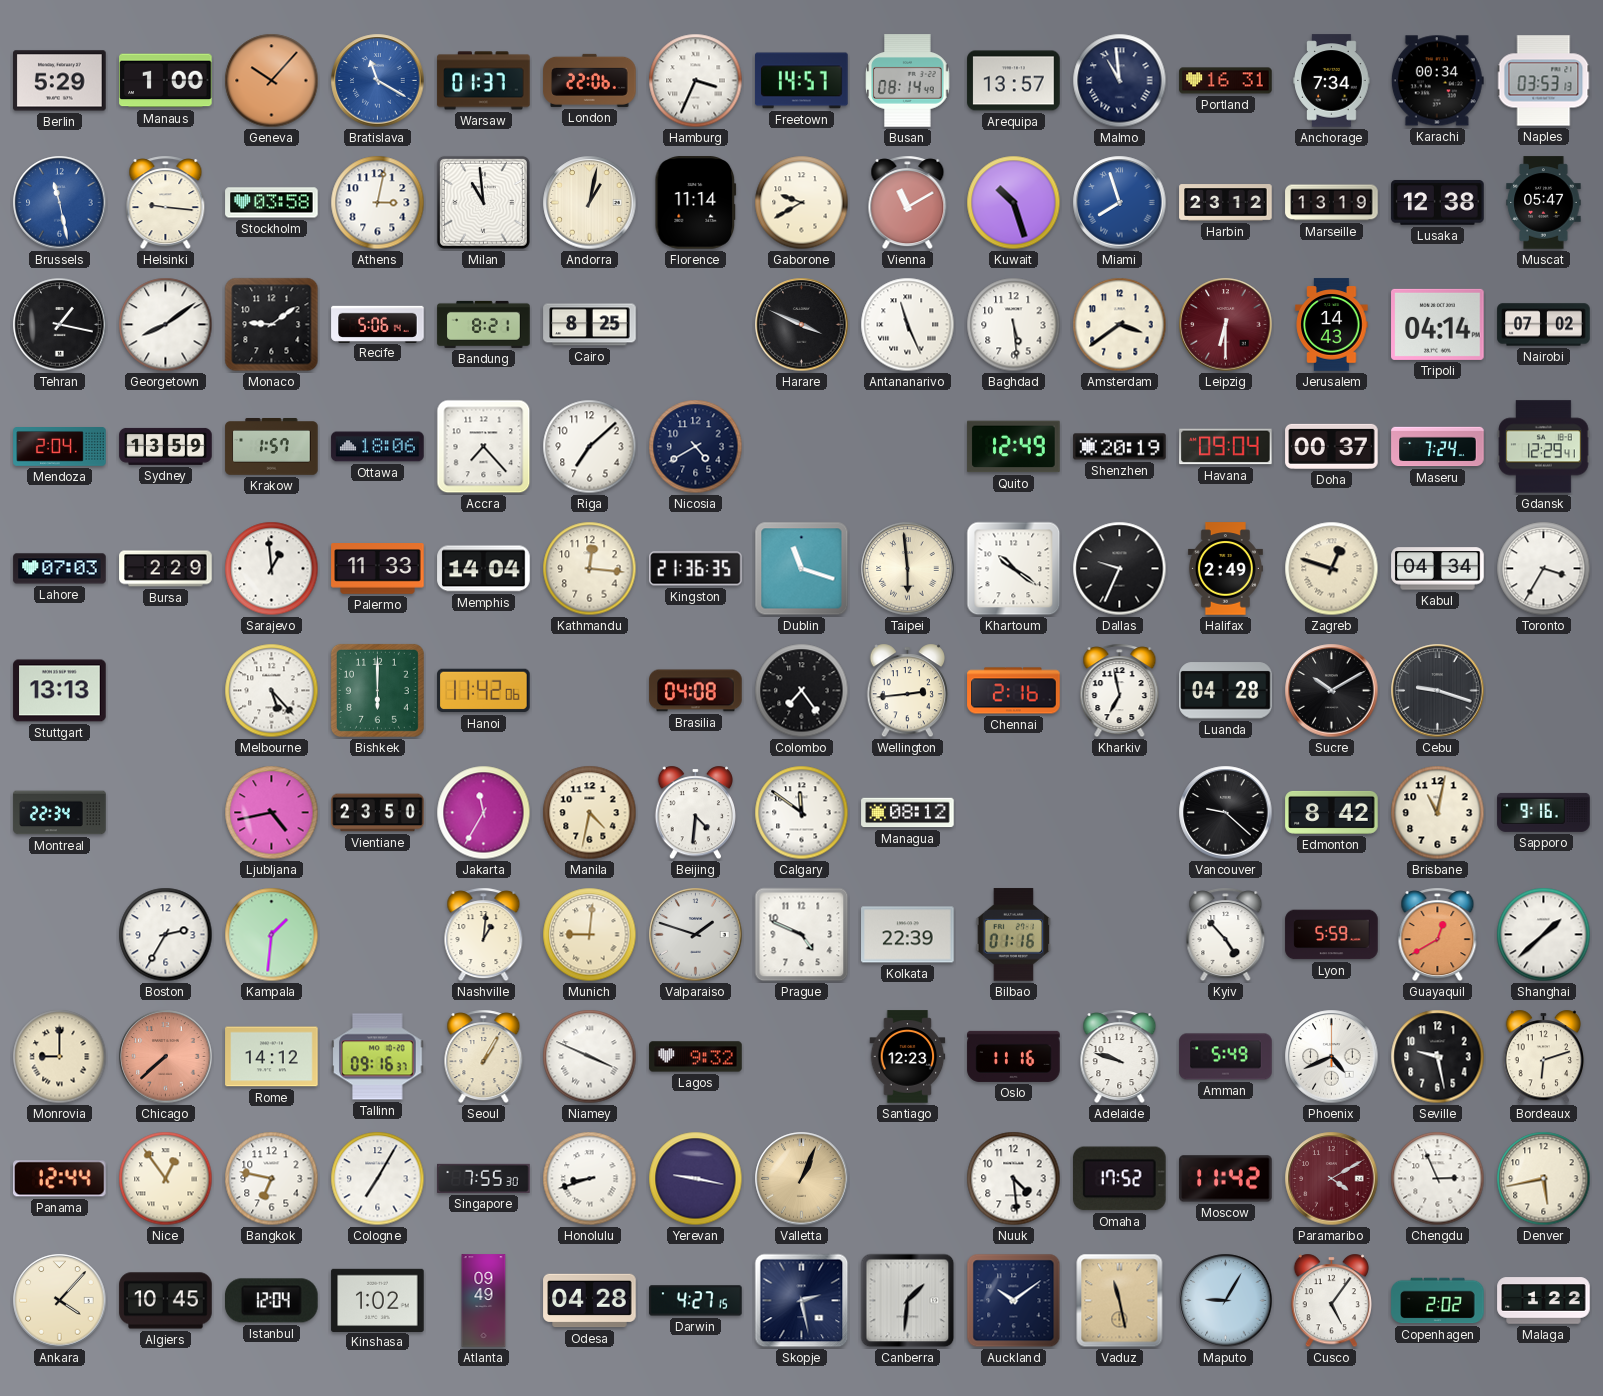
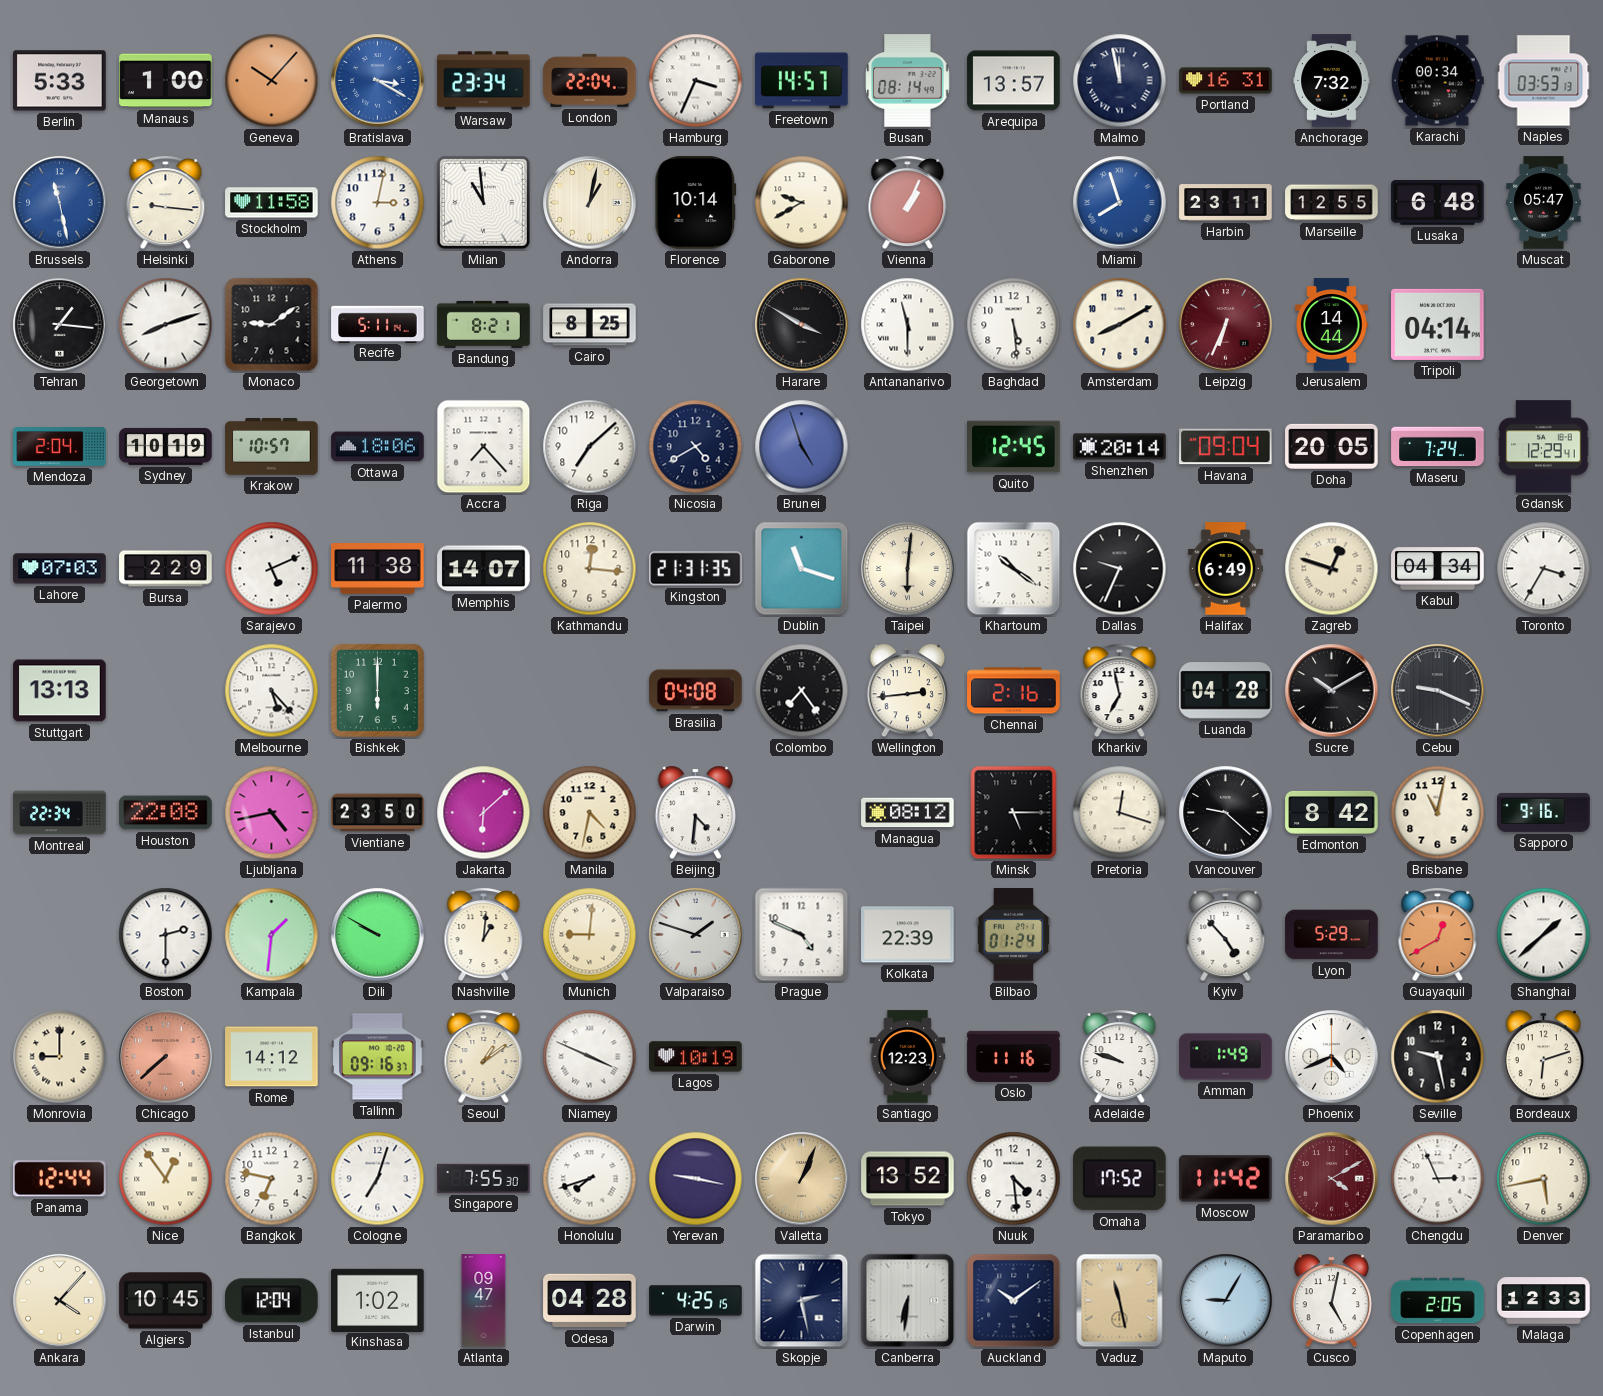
Berlin: 5:29 -> 5:33
Bratislava: 11:20 -> 3:20
Warsaw: 01:37 -> 23:34
London: 22:06 -> 22:04
Malmo: 10:59 -> 11:58
Anchorage: 7:34 -> 7:32
Stockholm: 03:58 -> 11:58
Florence: 11:14 -> 10:14
Vienna: 11:10 -> 1:04
Kuwait: 10:27 -> none
Harbin: 23:12 -> 23:11
Marseille: 13:19 -> 12:55
Lusaka: 12:38 -> 6:48
Tehran: 1:17 -> 1:16
Georgetown: 8:09 -> 8:12
Recife: 5:06 -> 5:11
Harare: 3:49 -> 3:50
Antananarivo: 11:26 -> 11:30
Amsterdam: 3:39 -> 8:10
Leipzig: 6:30 -> 6:34
Jerusalem: 14:43 -> 14:44
Nairobi: 07:02 -> none
Sydney: 13:59 -> 10:19
Krakow: 1:57 -> 10:57
Brunei: none -> 4:57
Quito: 12:49 -> 12:45
Shenzhen: 20:19 -> 20:14
Doha: 00:37 -> 20:05
Sarajevo: 12:59 -> 5:11
Palermo: 11:33 -> 11:38
Memphis: 14:04 -> 14:07
Kingston: 21:36 -> 21:31
Taipei: 5:59 -> 6:01
Halifax: 2:49 -> 6:49
Hanoi: 11:42 -> none
Cebu: 9:18 -> 9:19
Houston: none -> 22:08
Jakarta: 11:35 -> 6:08
Calgary: 11:51 -> none
Minsk: none -> 5:15
Pretoria: none -> 12:18
Boston: 2:35 -> 2:30
Dili: none -> 9:50
Bilbao: 01:16 -> 01:24
Lyon: 5:59 -> 5:29
Seoul: 1:05 -> 1:09
Lagos: 9:32 -> 10:19
Amman: 5:49 -> 1:49
Cologne: 7:05 -> 7:03
Honolulu: 8:42 -> 7:42
Tokyo: none -> 13:52
Atlanta: 09:49 -> 09:47
Darwin: 4:27 -> 4:25
Canberra: 1:31 -> 6:31
Cusco: 5:06 -> 5:02
Copenhagen: 2:02 -> 2:05
Malaga: 1:22 -> 12:33
